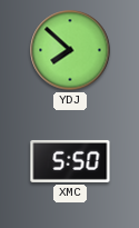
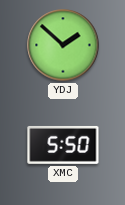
YDJ: 7:52 -> 1:52
